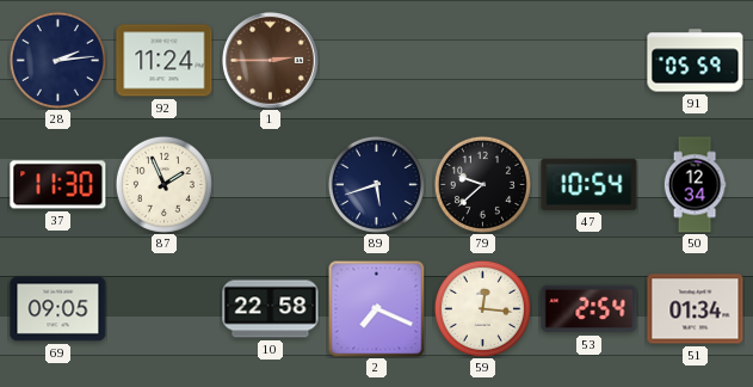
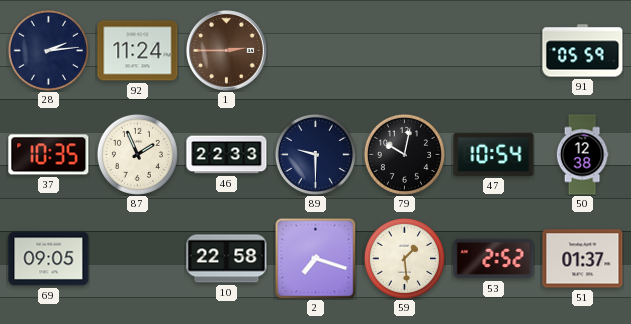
37: 11:30 -> 10:35
46: none -> 22:33
89: 5:42 -> 9:30
79: 9:38 -> 10:02
50: 12:34 -> 12:38
2: 7:19 -> 7:18
59: 12:16 -> 1:29
53: 2:54 -> 2:52
51: 01:34 -> 01:37
